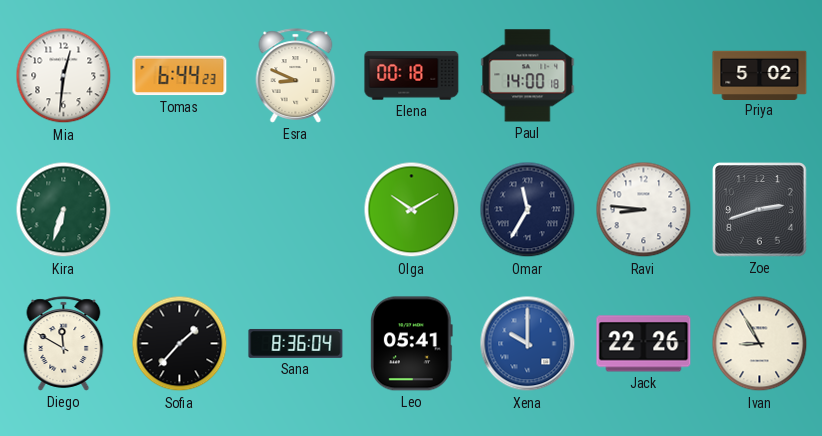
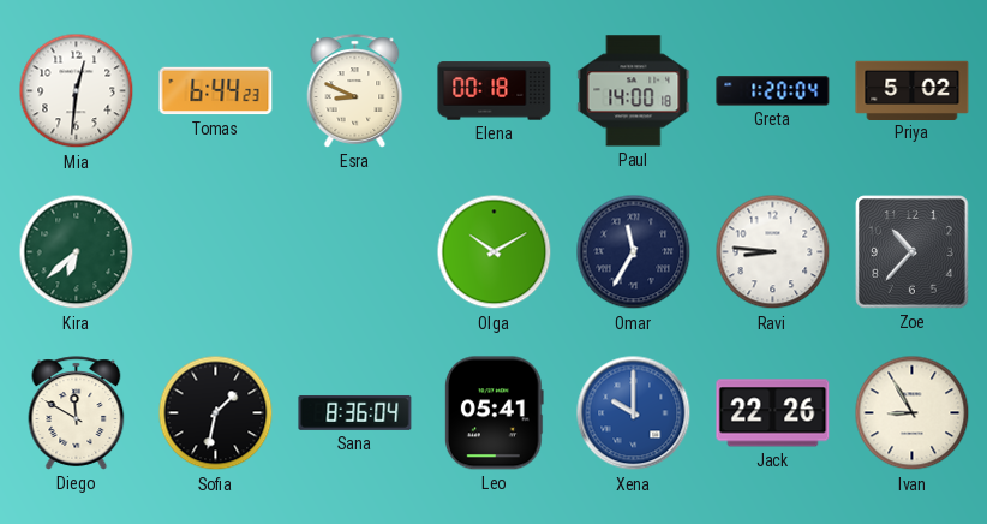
Greta: none -> 1:20
Kira: 6:33 -> 6:38
Zoe: 2:42 -> 10:37
Sofia: 1:37 -> 1:32
